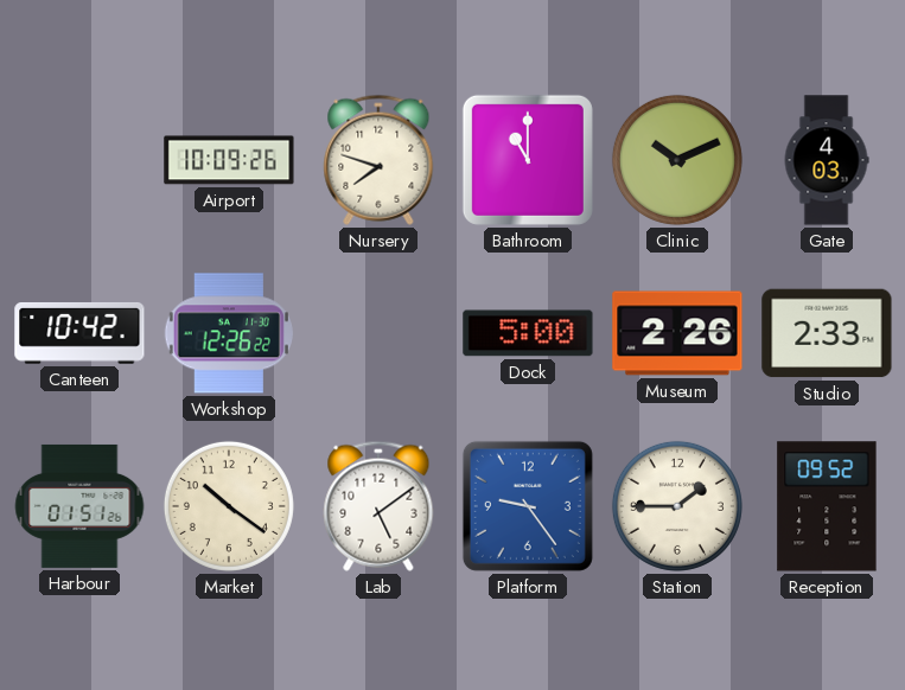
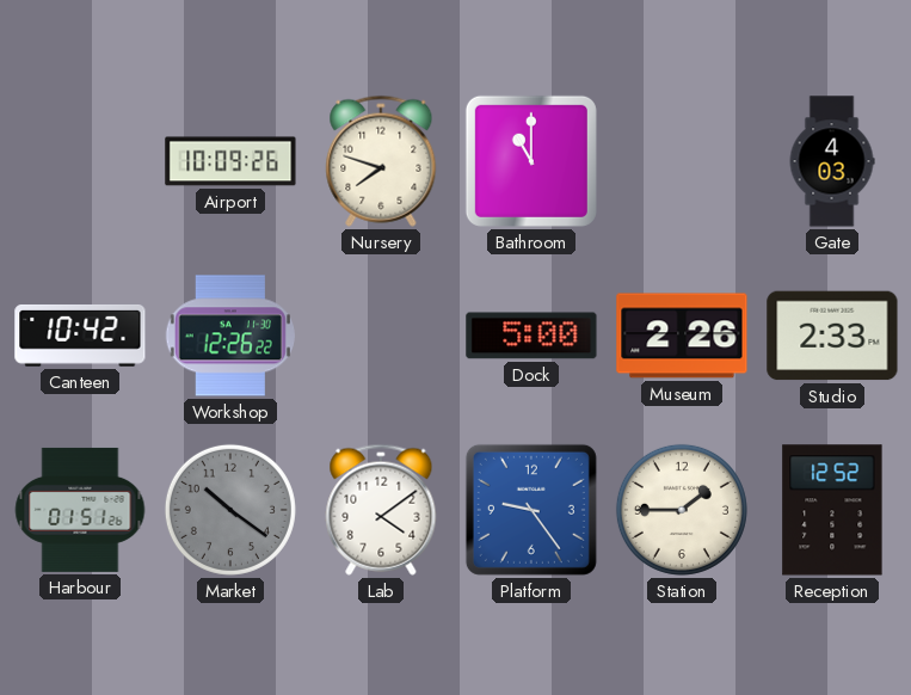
Clinic: 10:11 -> none
Market dial: cream -> grey
Lab: 5:09 -> 4:09
Reception: 09:52 -> 12:52
